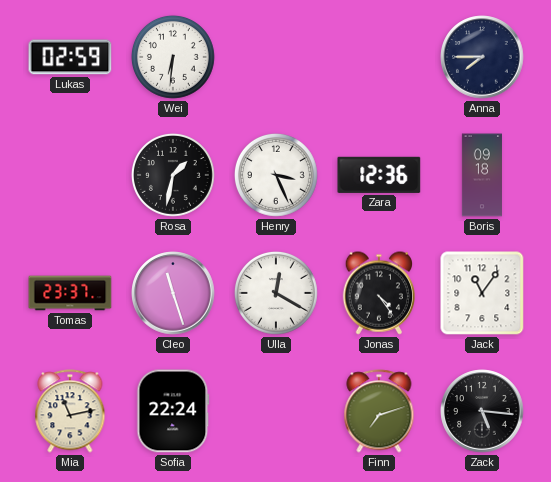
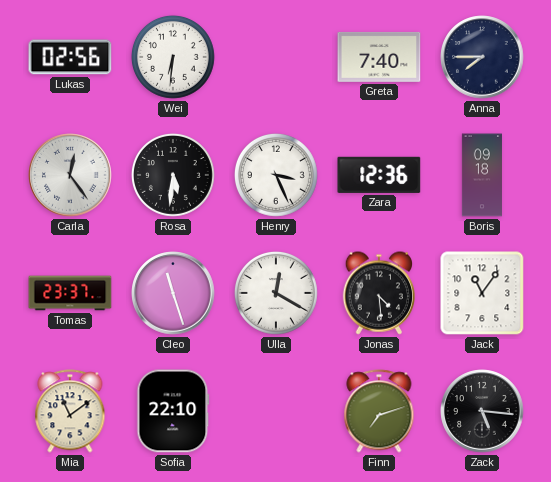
Lukas: 02:59 -> 02:56
Greta: none -> 7:40
Carla: none -> 12:24
Rosa: 1:32 -> 5:31
Jonas: 4:24 -> 4:29
Mia: 11:13 -> 11:09
Sofia: 22:24 -> 22:10
